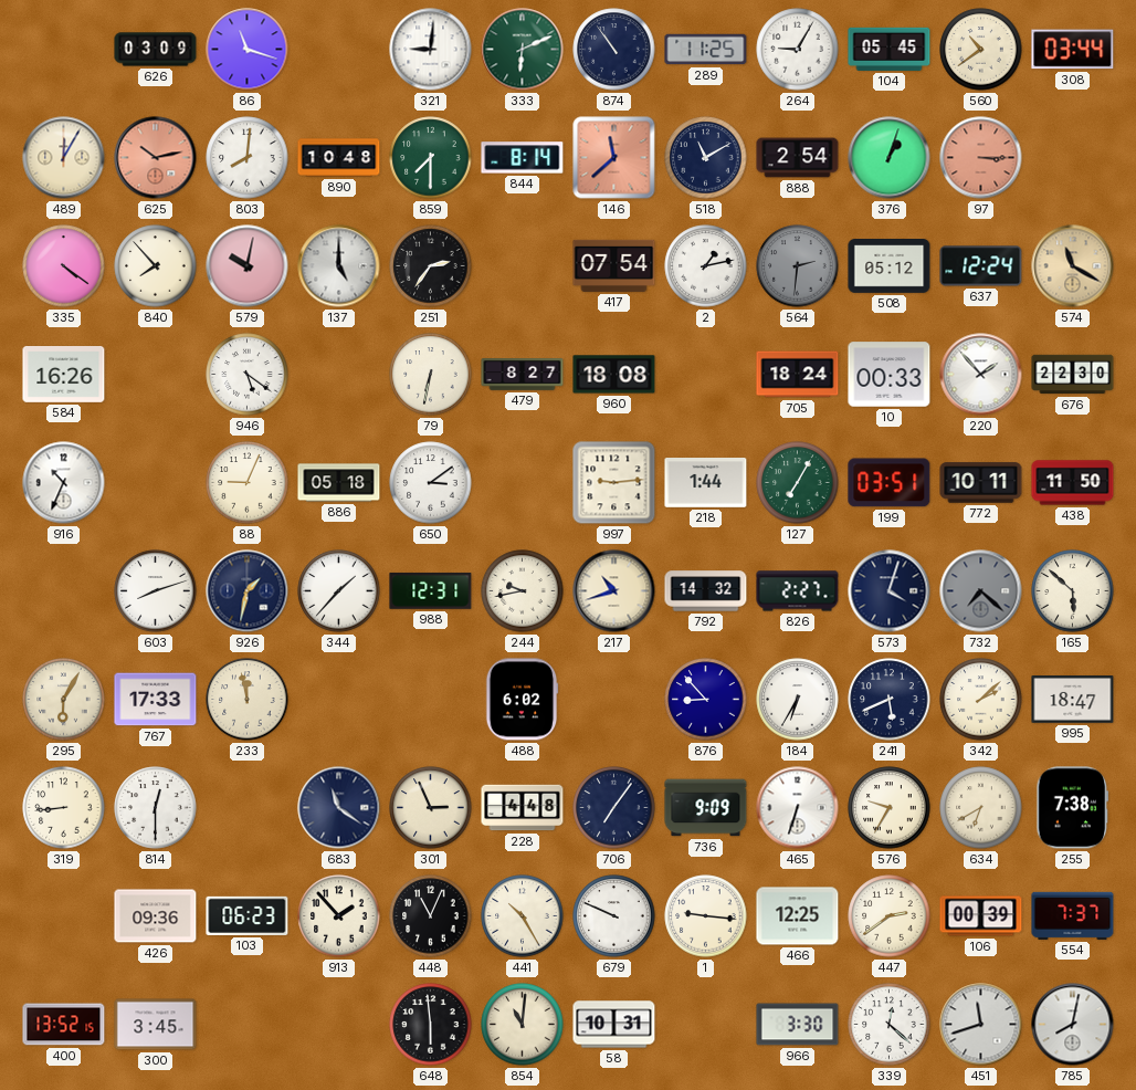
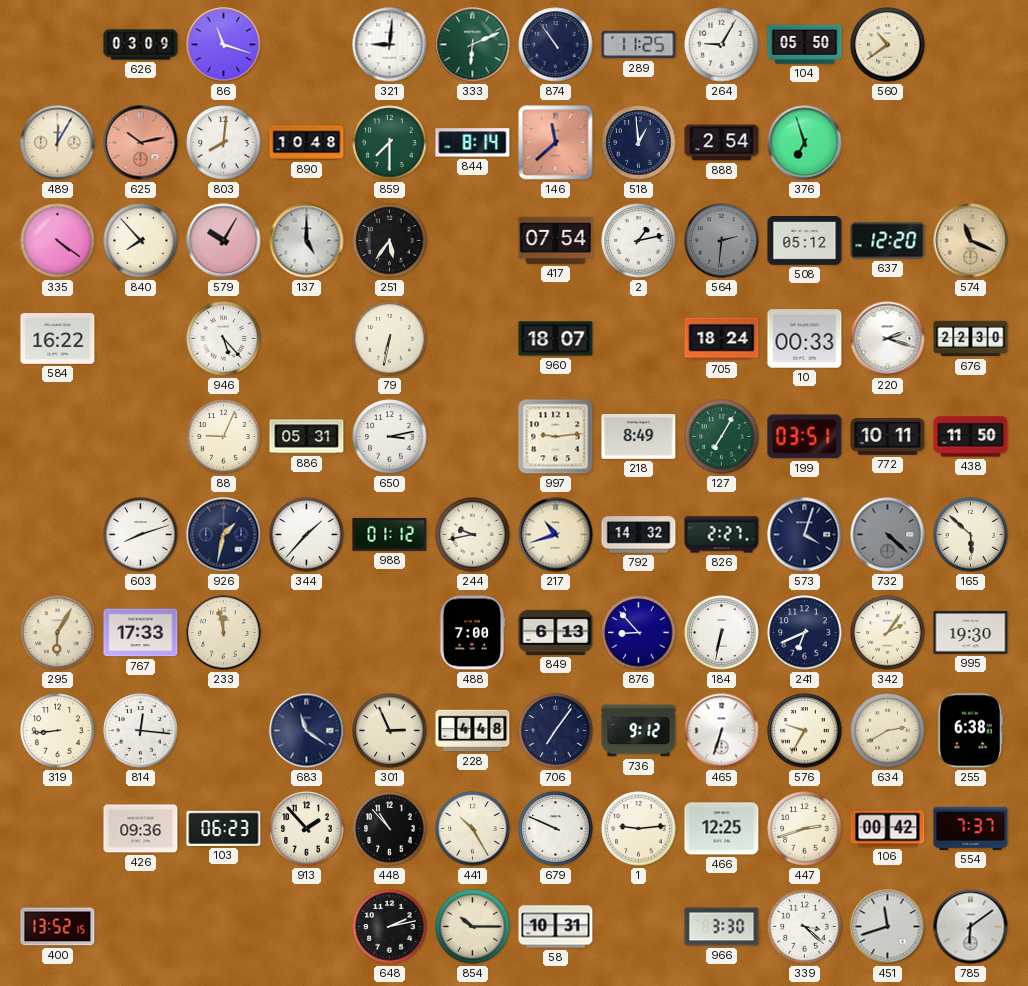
104: 05:45 -> 05:50
308: 03:44 -> none
518: 11:10 -> 12:59
376: 1:03 -> 6:57
97: 3:15 -> none
579: 10:02 -> 10:05
251: 2:36 -> 5:36
637: 12:24 -> 12:20
574: 11:20 -> 11:19
584: 16:26 -> 16:22
946: 5:21 -> 5:23
479: 8:27 -> none
960: 18:08 -> 18:07
220: 1:53 -> 2:18
916: 10:34 -> none
886: 05:18 -> 05:31
650: 3:09 -> 3:13
218: 1:44 -> 8:49
988: 12:31 -> 01:12
732: 7:22 -> 4:22
488: 6:02 -> 7:00
849: none -> 6:13
184: 6:35 -> 6:32
241: 5:41 -> 6:41
342: 2:08 -> 2:06
995: 18:47 -> 19:30
814: 12:30 -> 12:16
736: 9:09 -> 9:12
634: 6:40 -> 2:40
255: 7:38 -> 6:38
448: 11:04 -> 10:53
1: 9:16 -> 9:14
447: 2:39 -> 2:42
106: 00:39 -> 00:42
300: 3:45 -> none
648: 5:59 -> 2:13
854: 11:01 -> 10:15
339: 12:22 -> 3:22
785: 8:02 -> 6:09
